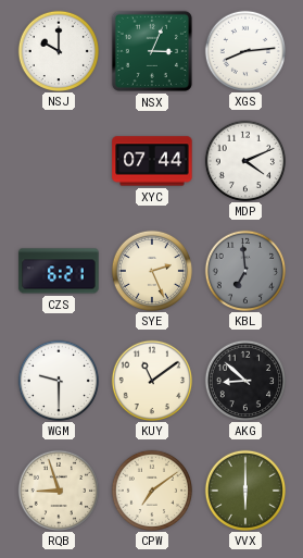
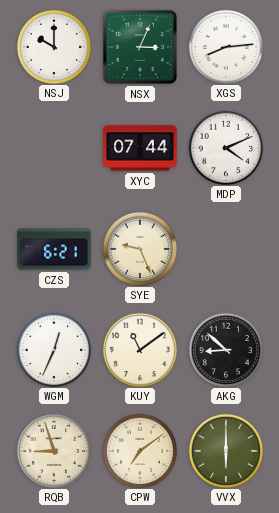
SYE: 2:26 -> 9:26
KBL: 6:59 -> none
WGM: 9:30 -> 12:34
